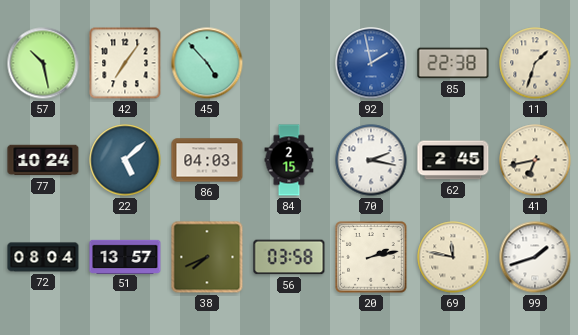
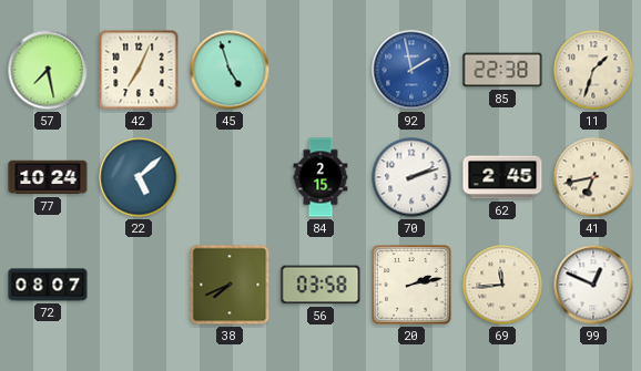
57: 10:28 -> 7:28
42: 7:06 -> 7:04
45: 4:53 -> 4:57
86: 04:03 -> none
70: 2:17 -> 2:12
72: 08:04 -> 08:07
51: 13:57 -> none
69: 11:47 -> 11:44
99: 1:42 -> 12:49
